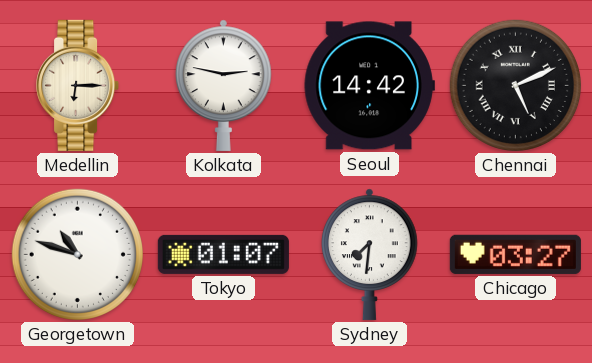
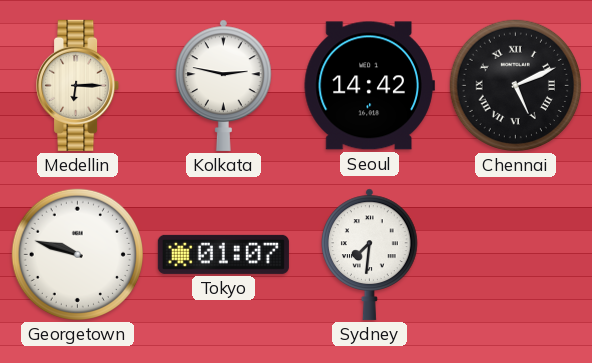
Georgetown: 10:48 -> 9:48
Chicago: 03:27 -> none
